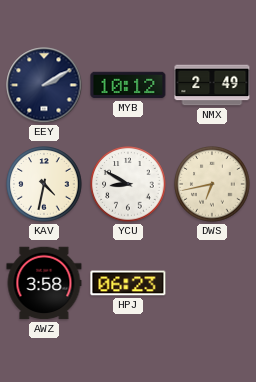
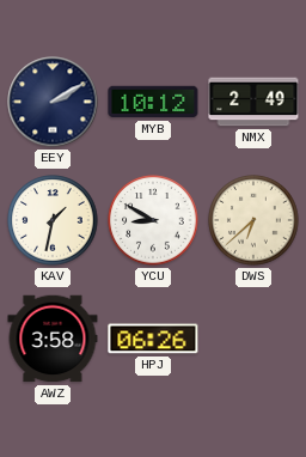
KAV: 4:32 -> 1:32
DWS: 6:43 -> 6:38
HPJ: 06:23 -> 06:26
